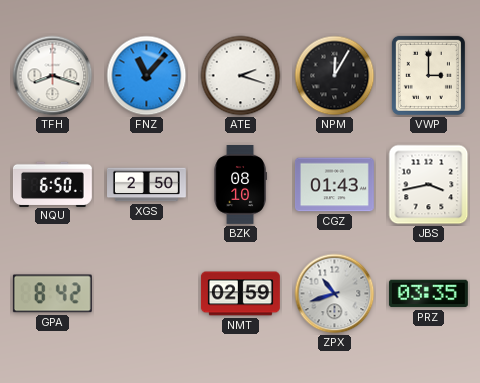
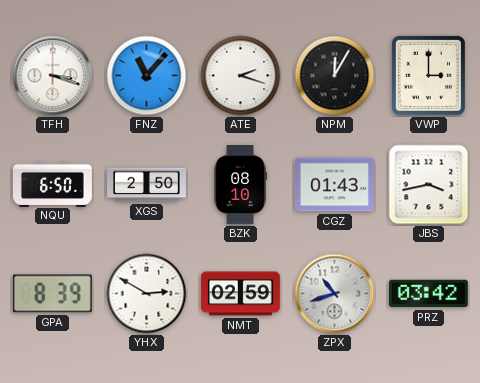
TFH: 8:18 -> 3:18
GPA: 8:42 -> 8:39
YHX: none -> 2:50
PRZ: 03:35 -> 03:42
